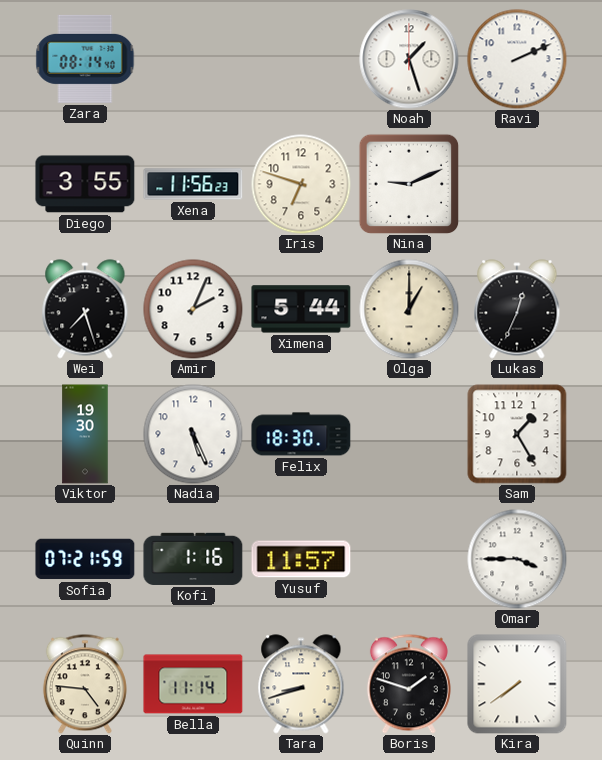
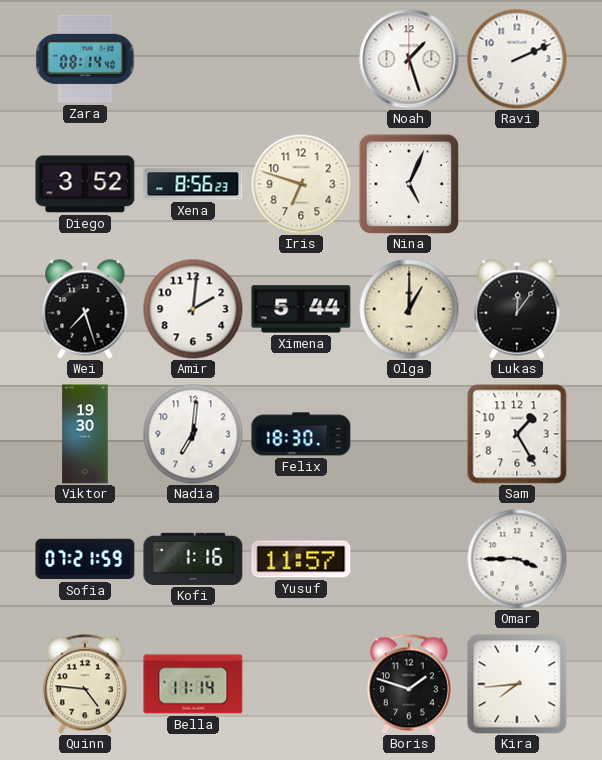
Diego: 3:55 -> 3:52
Xena: 11:56 -> 8:56
Nina: 9:11 -> 5:04
Amir: 2:04 -> 2:01
Lukas: 12:34 -> 12:06
Nadia: 5:26 -> 7:01
Tara: 8:42 -> none
Kira: 7:39 -> 7:44
